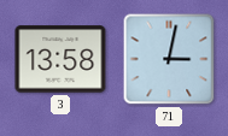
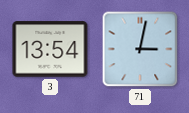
3: 13:58 -> 13:54
